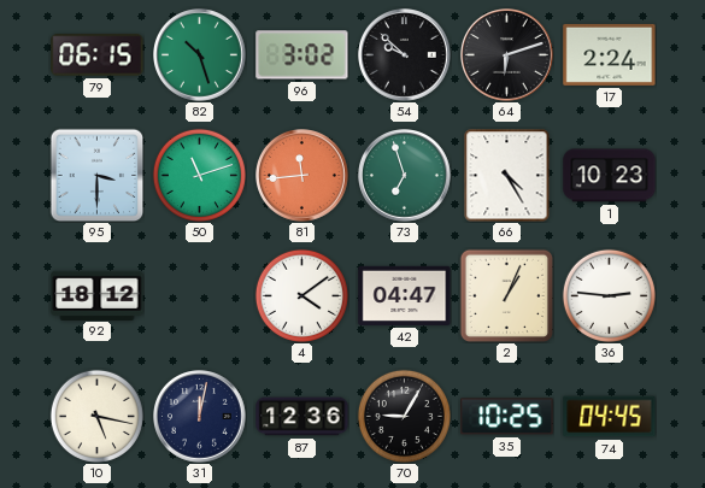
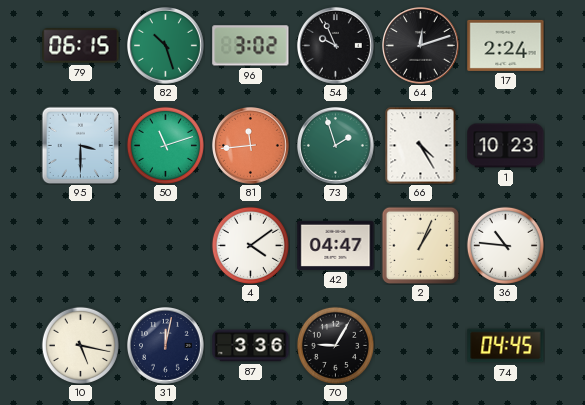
54: 9:52 -> 9:56
64: 6:12 -> 12:12
73: 6:57 -> 1:57
92: 18:12 -> none
36: 2:46 -> 10:46
87: 12:36 -> 3:36
35: 10:25 -> none
